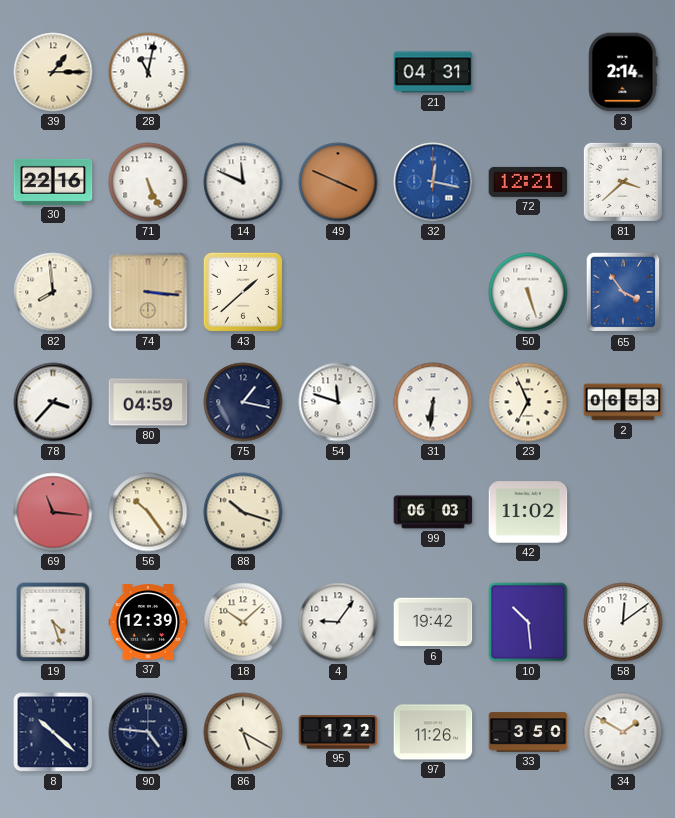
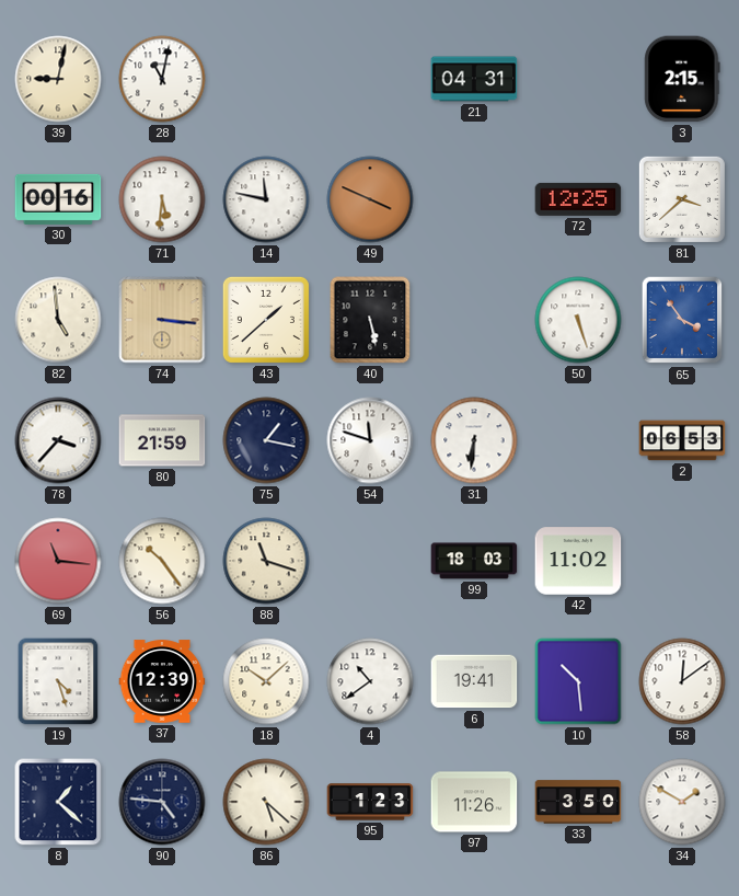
39: 1:15 -> 9:02
3: 2:14 -> 2:15
30: 22:16 -> 00:16
71: 5:26 -> 5:31
14: 11:49 -> 11:47
32: 12:17 -> none
72: 12:21 -> 12:25
82: 7:59 -> 4:59
40: none -> 5:28
80: 04:59 -> 21:59
23: 6:56 -> none
88: 10:18 -> 11:18
99: 06:03 -> 18:03
4: 9:06 -> 10:39
6: 19:42 -> 19:41
8: 10:22 -> 1:22
86: 5:20 -> 5:22
95: 1:22 -> 1:23
